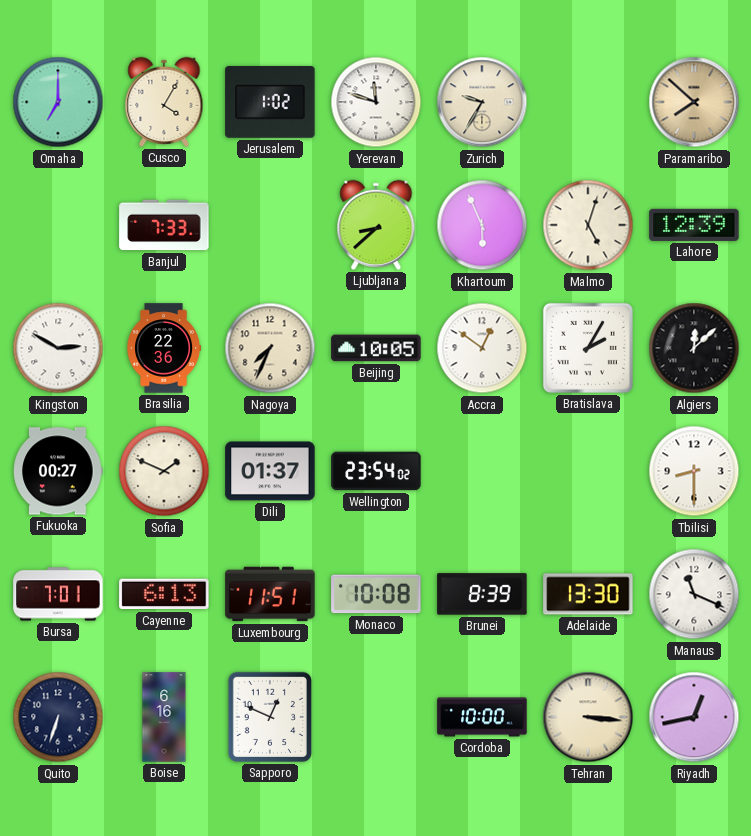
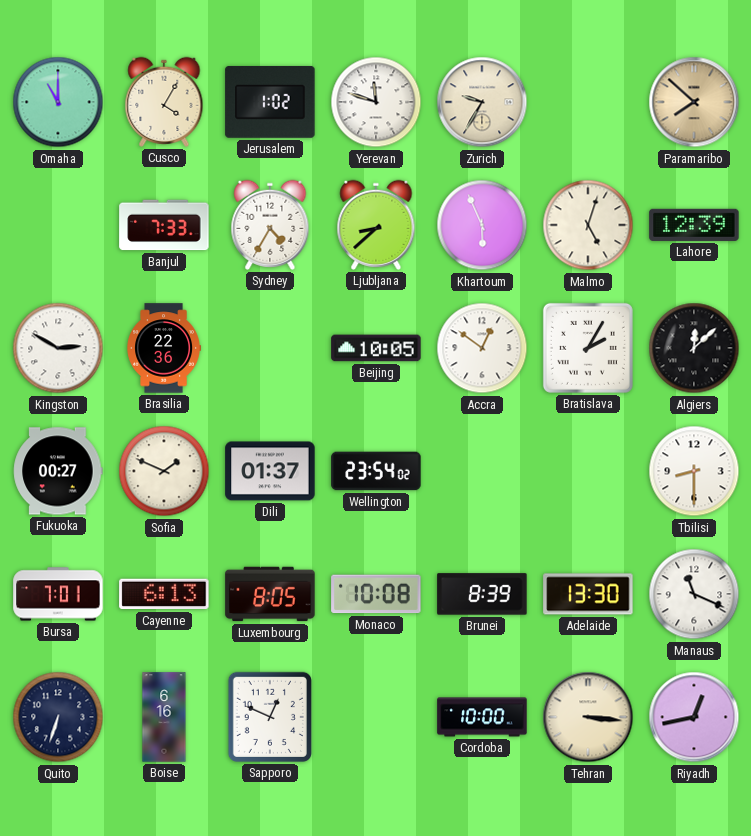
Omaha: 7:00 -> 11:00
Sydney: none -> 4:35
Nagoya: 7:34 -> none
Luxembourg: 11:51 -> 8:05
